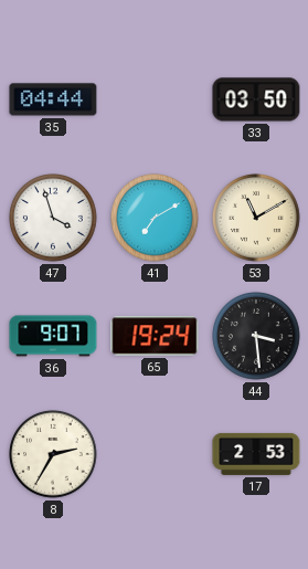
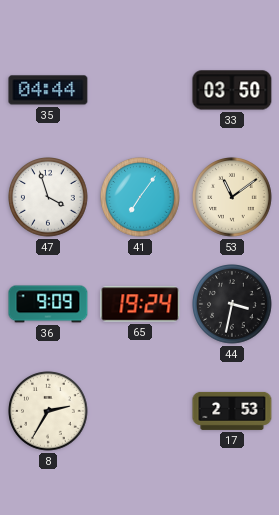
41: 7:10 -> 7:06
53: 11:10 -> 11:09
36: 9:07 -> 9:09
44: 3:29 -> 3:32
